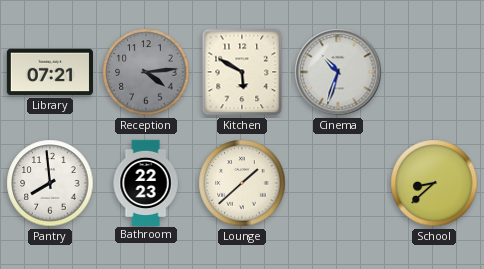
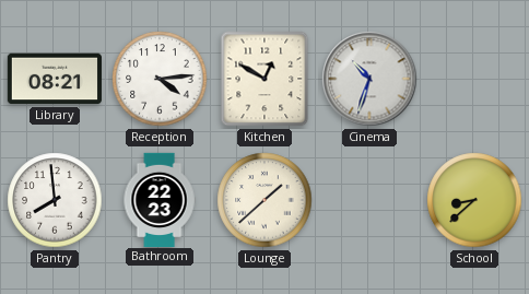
Library: 07:21 -> 08:21
Reception dial: grey -> white
Kitchen: 5:50 -> 12:50
